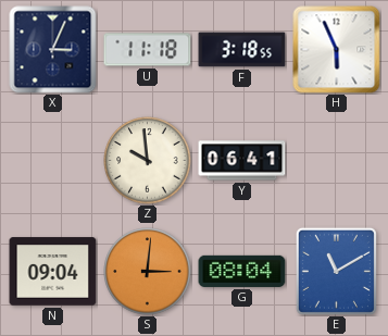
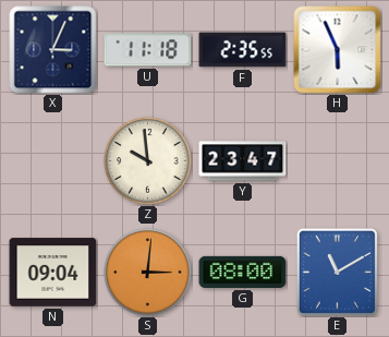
F: 3:18 -> 2:35
Y: 06:41 -> 23:47
G: 08:04 -> 08:00
